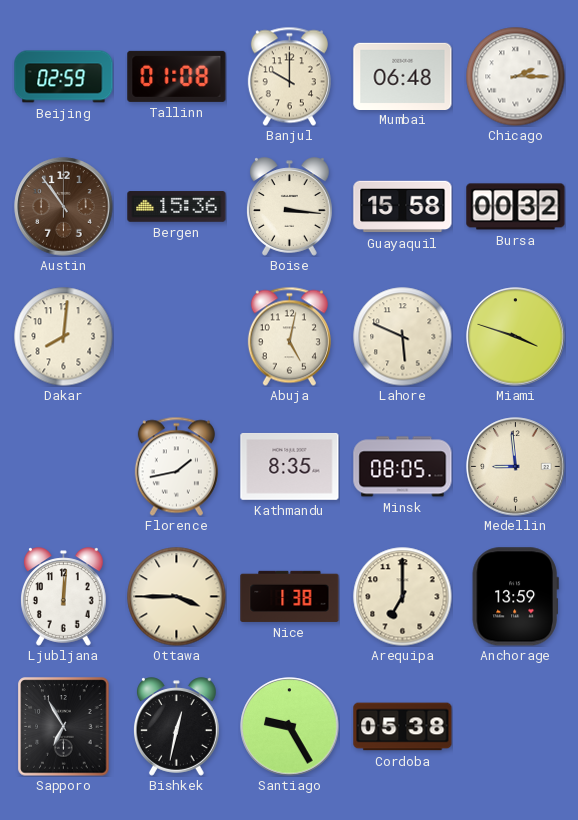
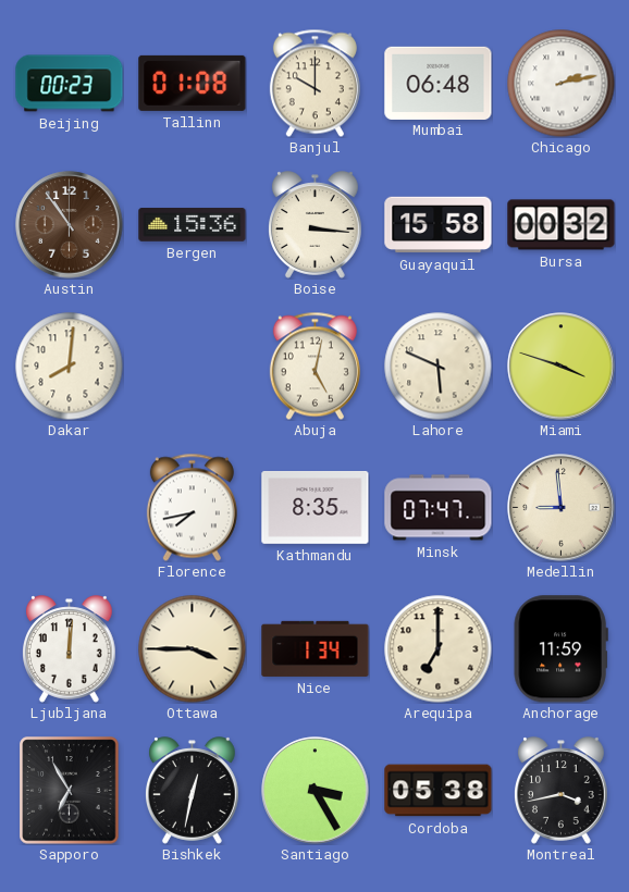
Beijing: 02:59 -> 00:23
Chicago: 2:15 -> 2:13
Florence: 1:43 -> 7:43
Minsk: 08:05 -> 07:47
Nice: 1:38 -> 1:34
Anchorage: 13:59 -> 11:59
Santiago: 9:25 -> 3:25
Montreal: none -> 3:43
